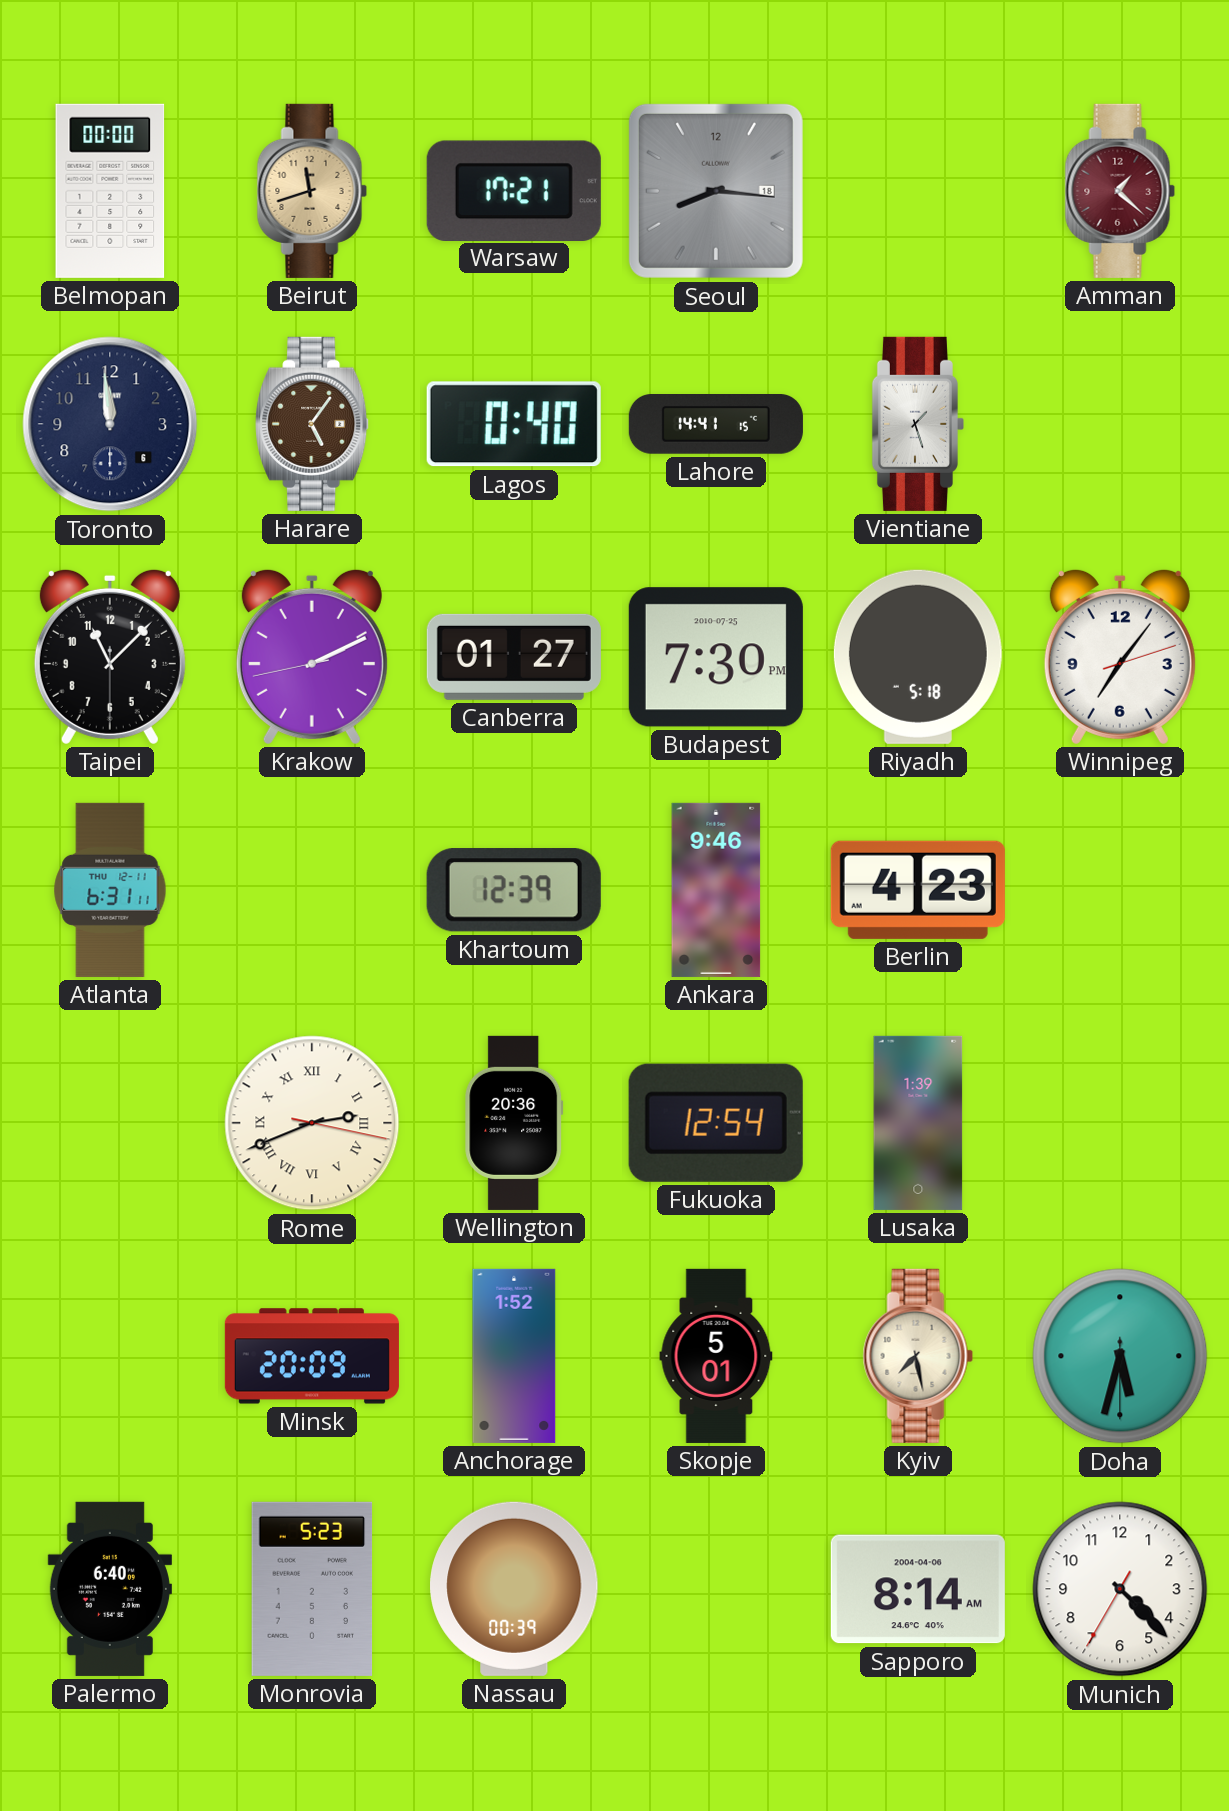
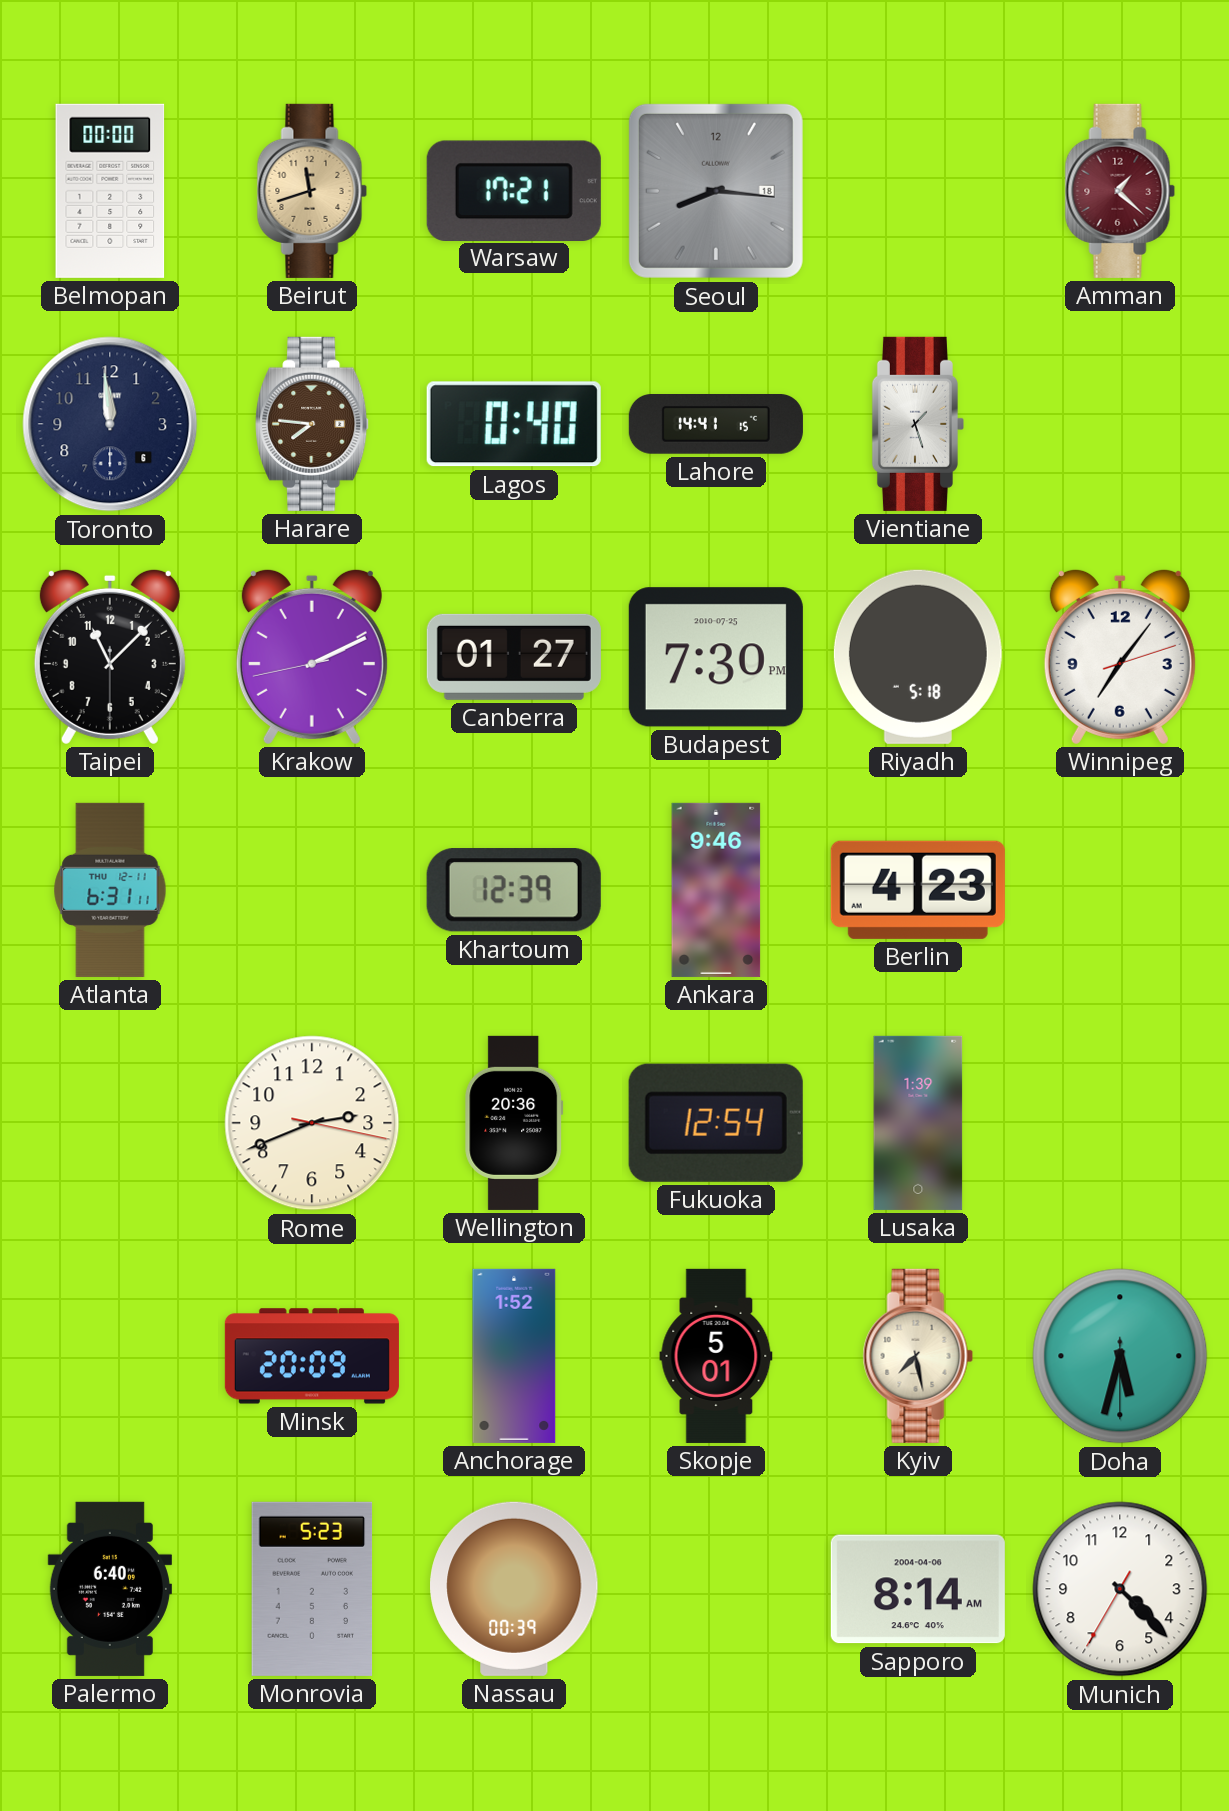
Harare: 5:06 -> 7:46
Rome numerals: Roman -> Arabic
